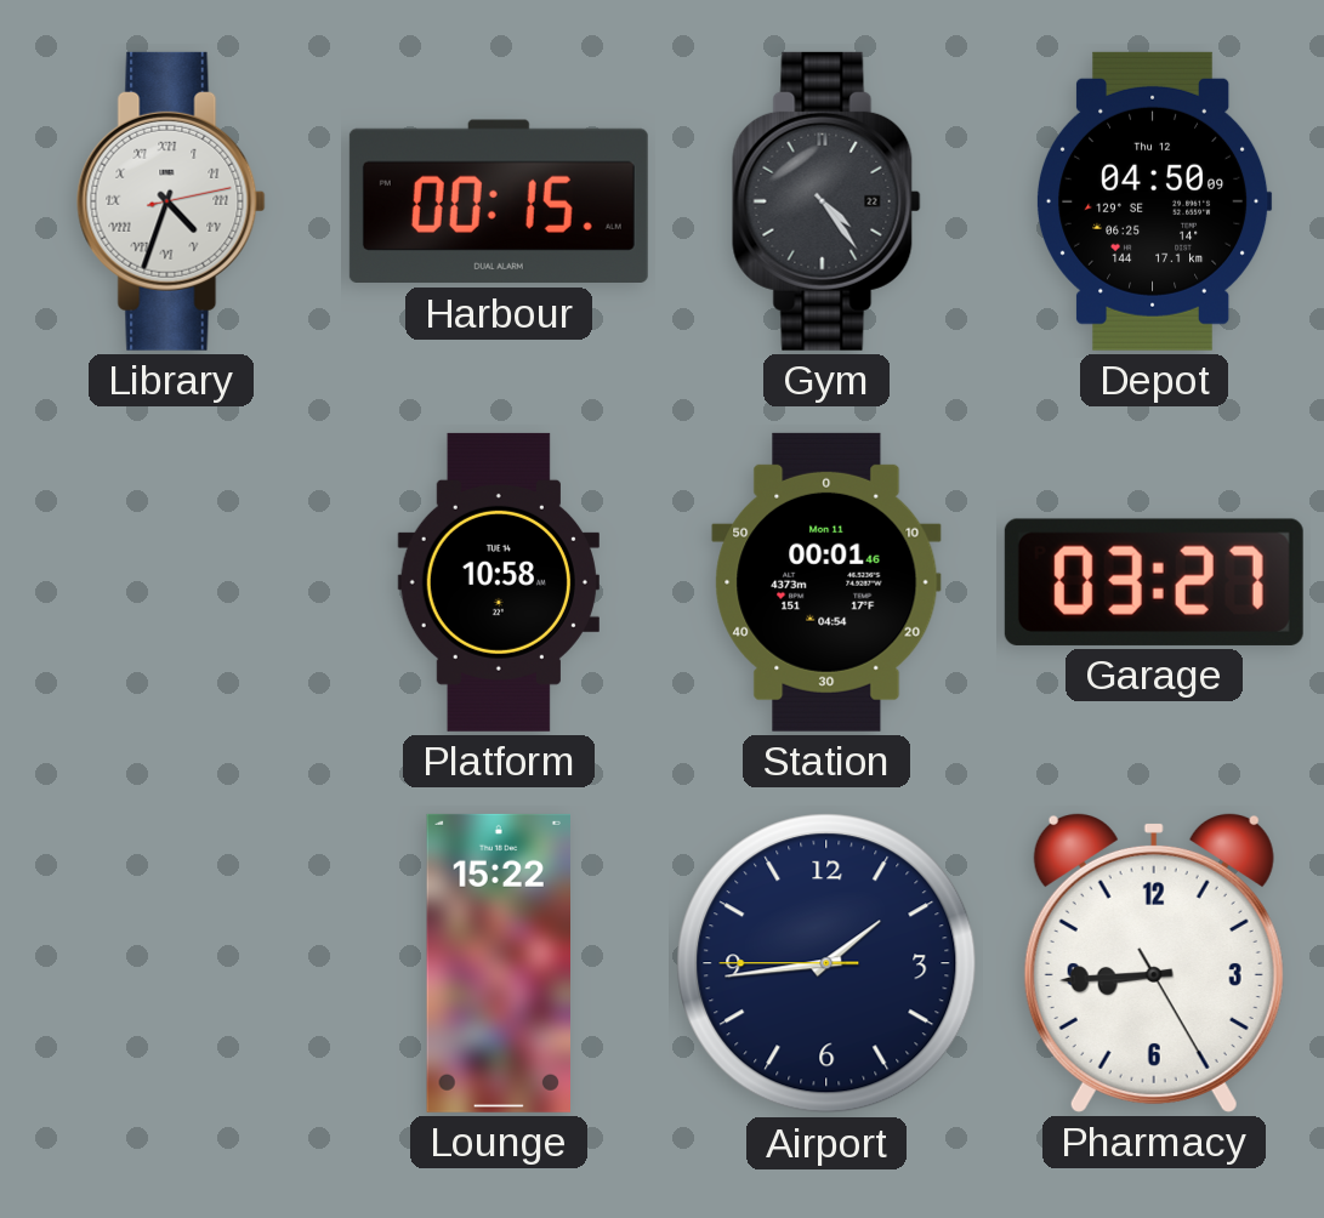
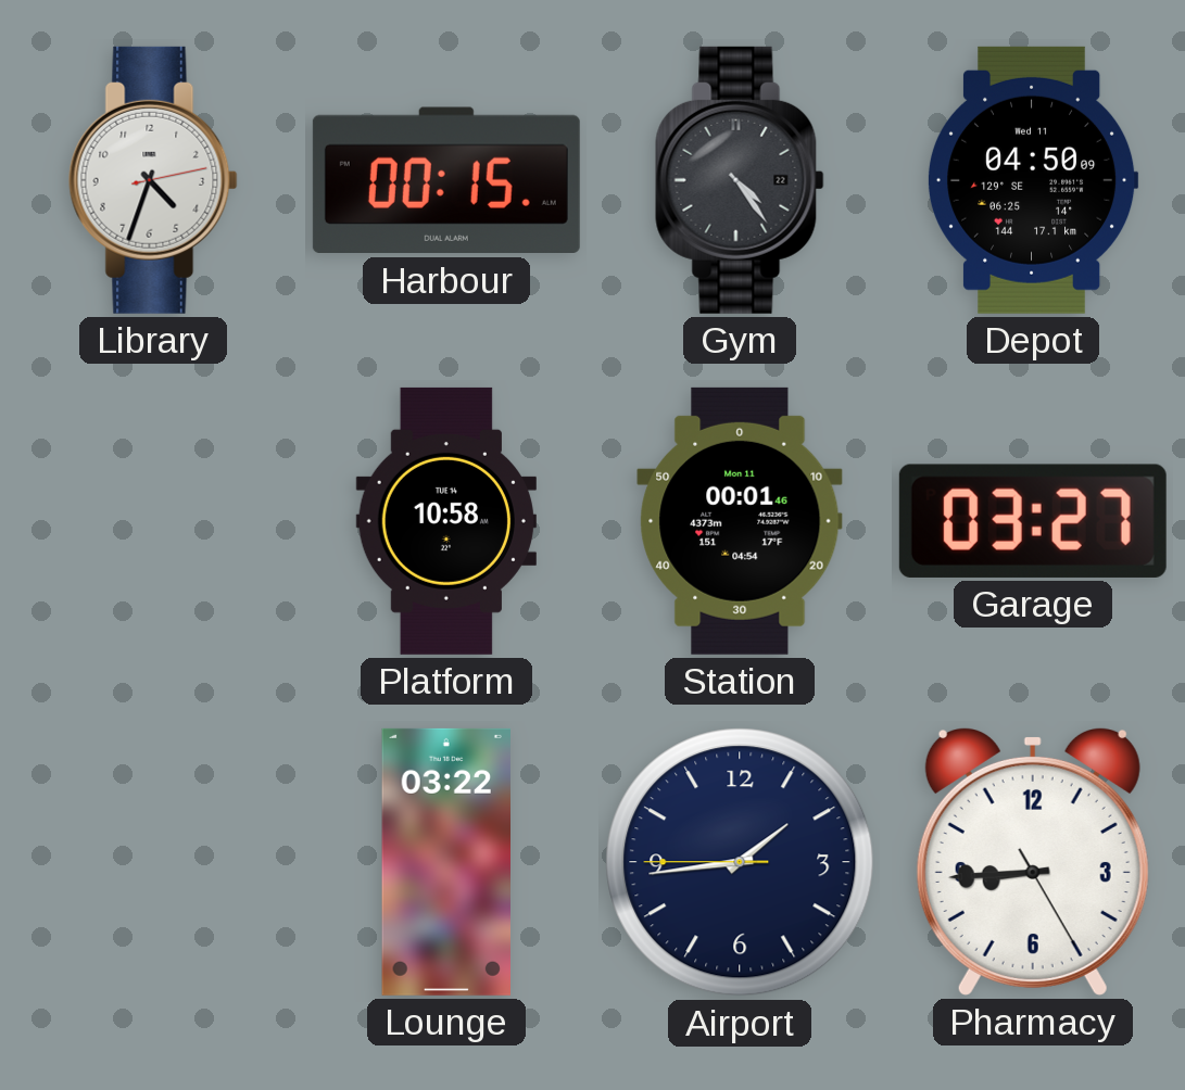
Library numerals: Roman -> Arabic
Depot date: Thu 12 -> Wed 11
Lounge: 15:22 -> 03:22
